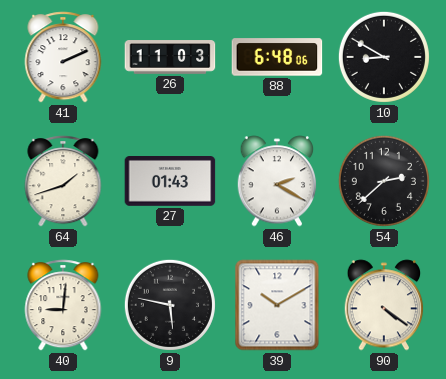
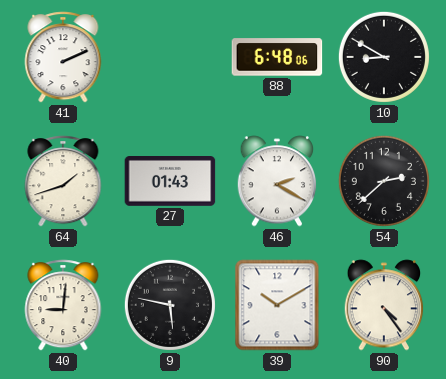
26: 11:03 -> none
90: 4:21 -> 4:24
